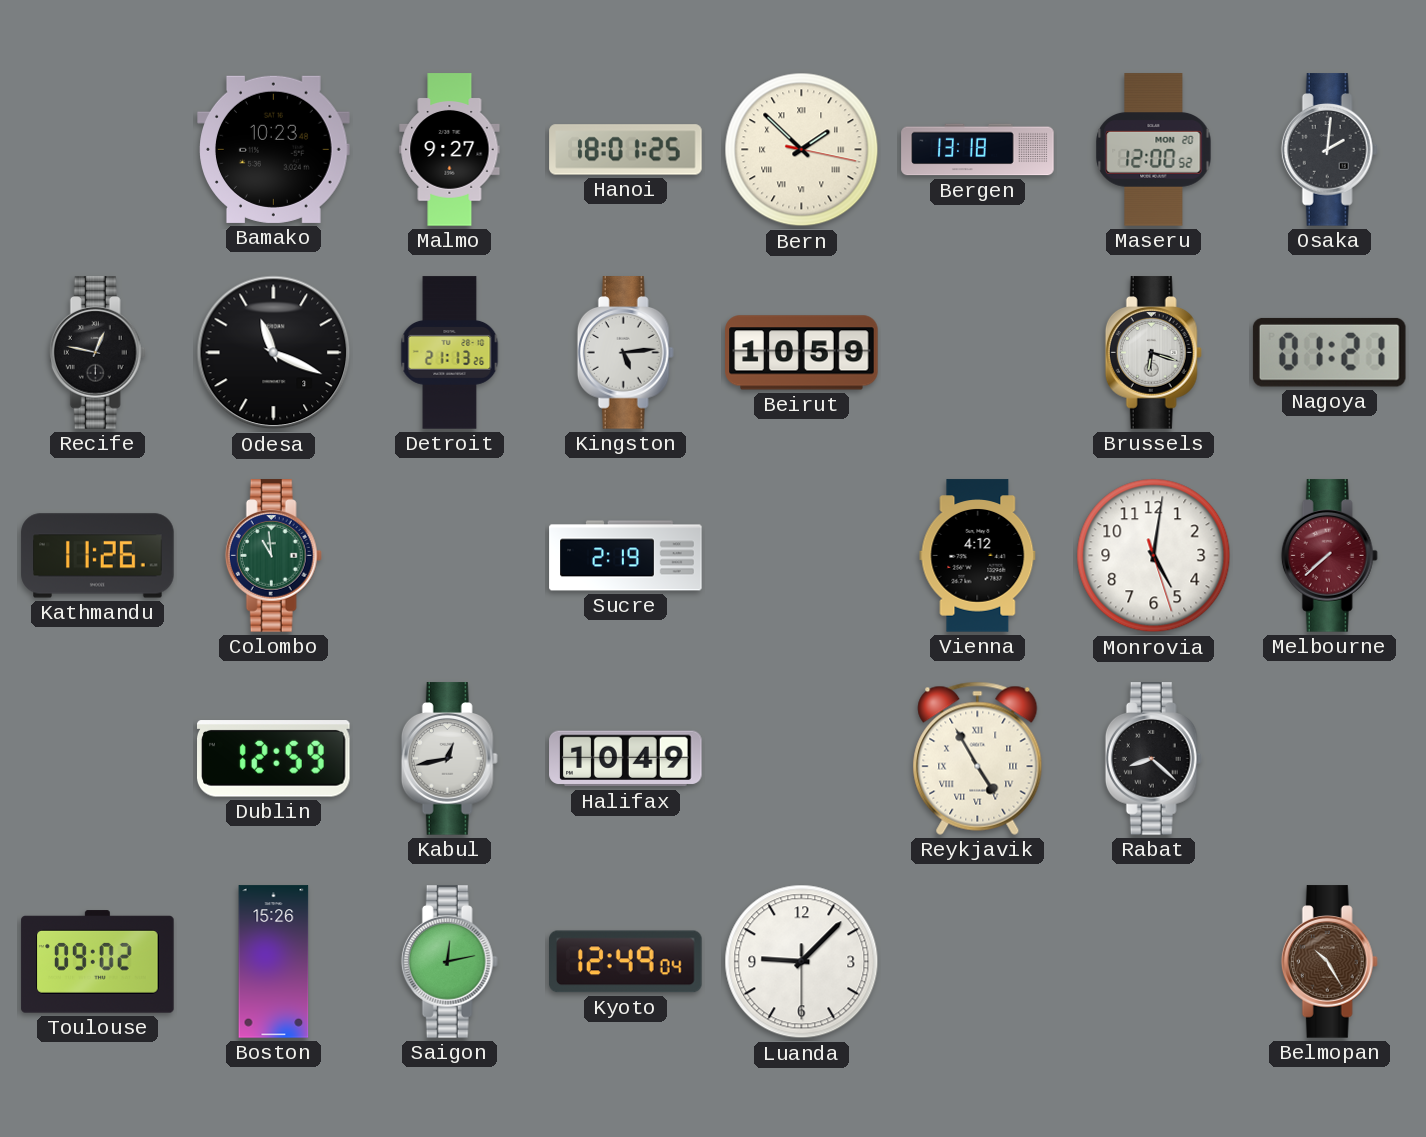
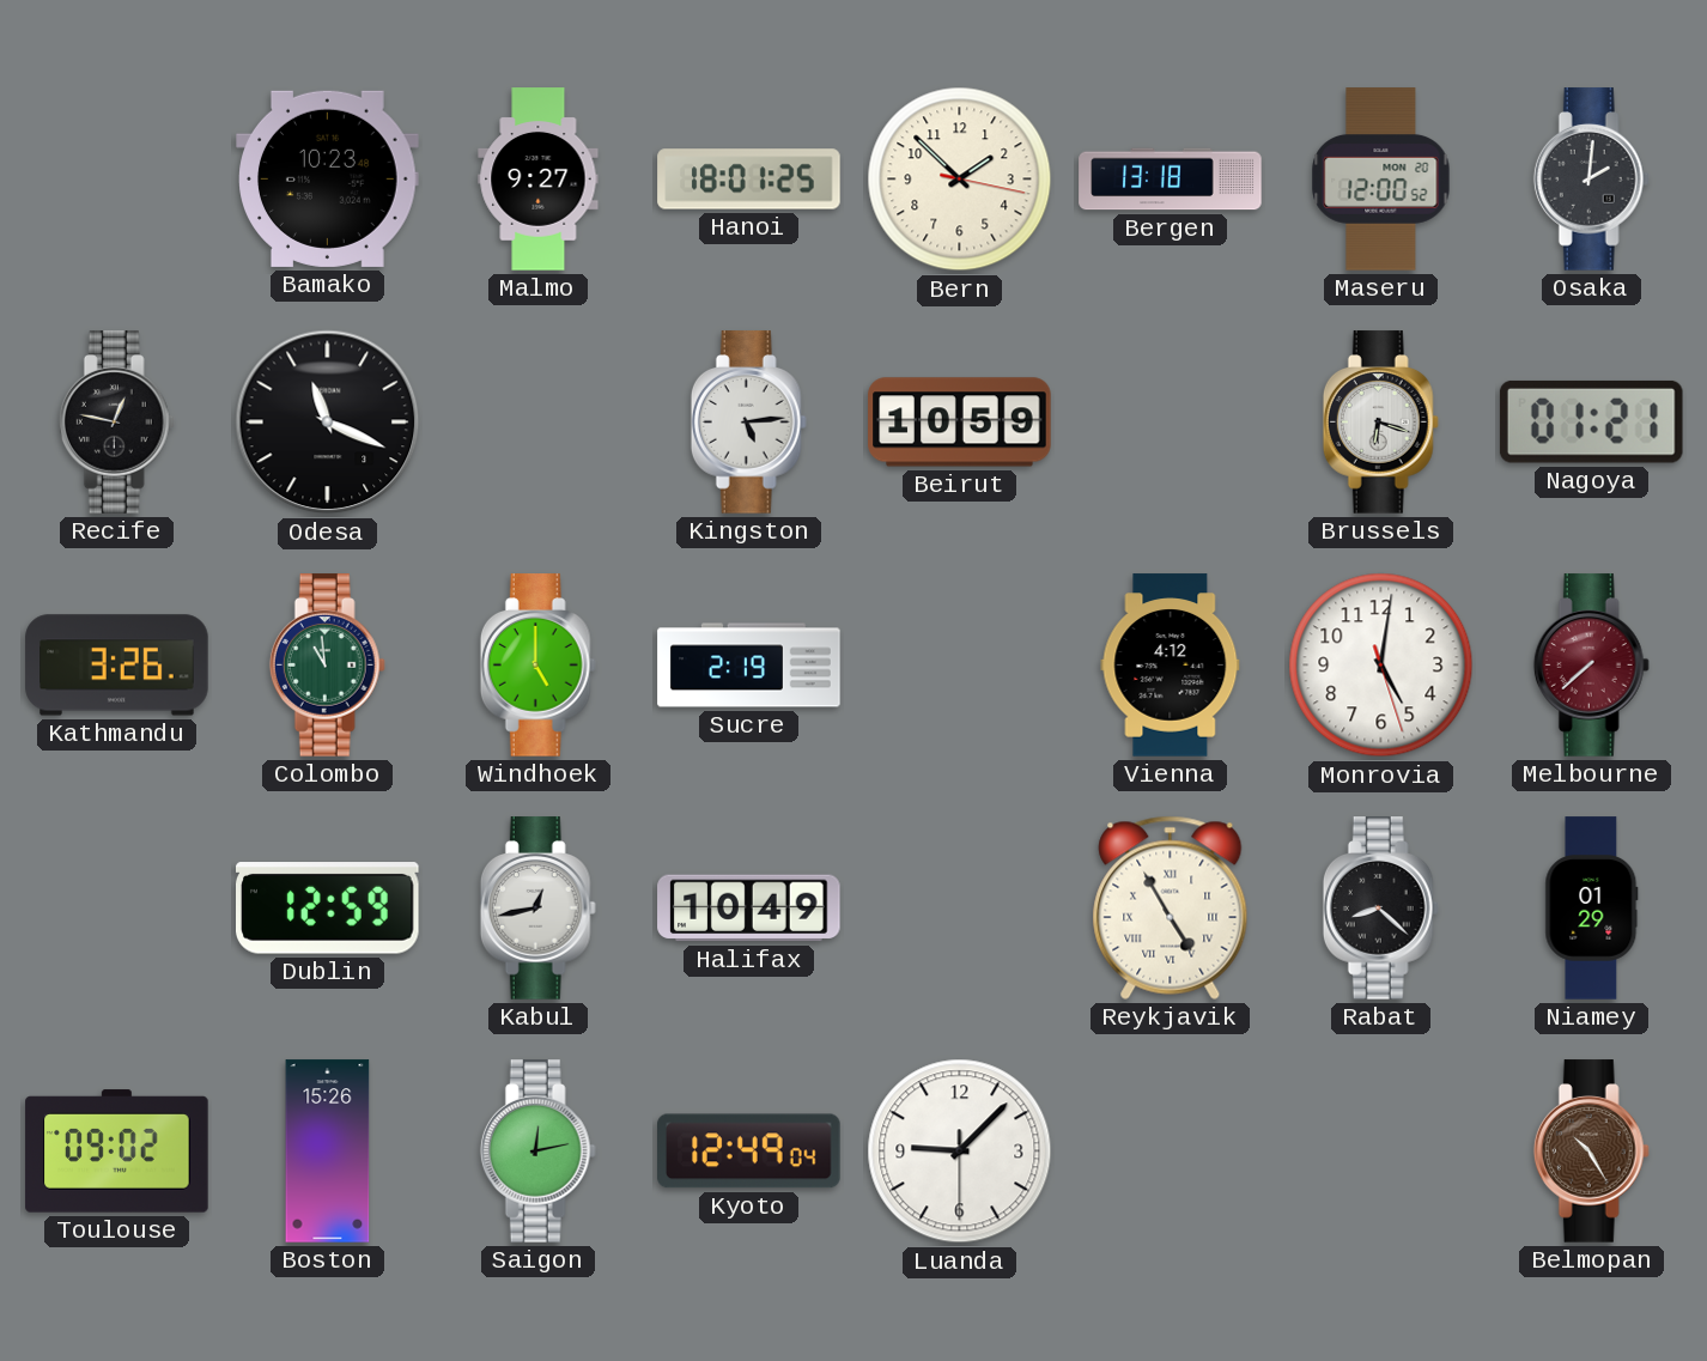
Bern numerals: Roman -> Arabic
Detroit: 21:13 -> none
Kathmandu: 11:26 -> 3:26
Windhoek: none -> 5:00
Niamey: none -> 01:29
